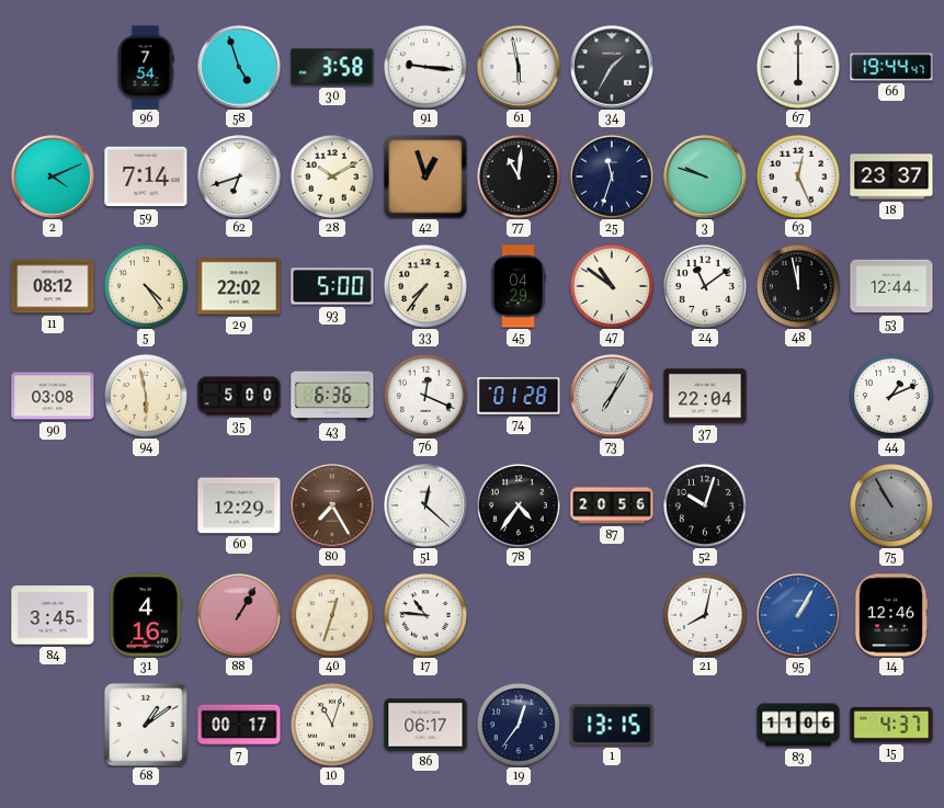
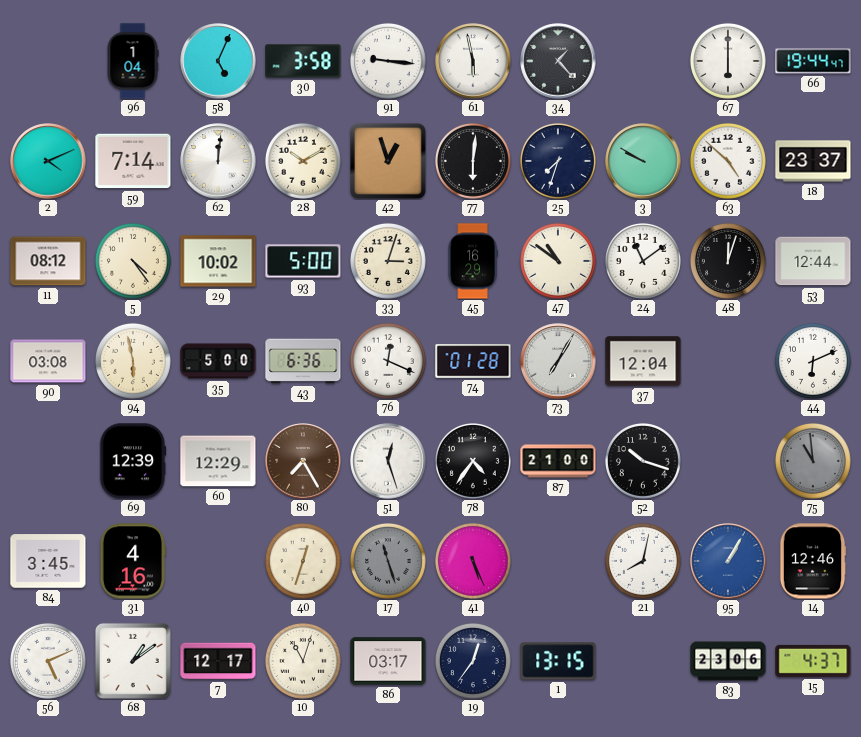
96: 7:54 -> 1:04
58: 4:57 -> 5:04
34: 1:35 -> 1:23
62: 6:42 -> 12:01
77: 11:01 -> 6:01
25: 11:33 -> 7:33
3: 9:48 -> 9:50
63: 12:26 -> 4:52
29: 22:02 -> 10:02
33: 7:36 -> 3:03
45: 04:29 -> 16:29
48: 11:58 -> 12:03
37: 22:04 -> 12:04
44: 1:11 -> 6:11
69: none -> 12:39
51: 12:22 -> 12:27
87: 20:56 -> 21:00
52: 10:03 -> 10:18
75: 10:55 -> 10:59
88: 1:05 -> none
17: 10:46 -> 11:27
17 dial: white -> grey
41: none -> 5:26
56: none -> 5:11
7: 00:17 -> 12:17
86: 06:17 -> 03:17
83: 11:06 -> 23:06
